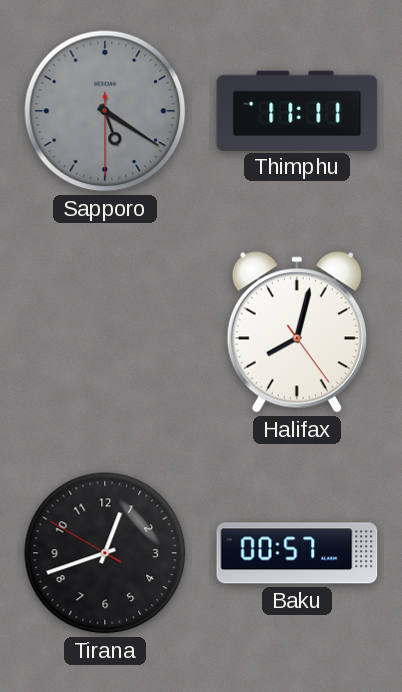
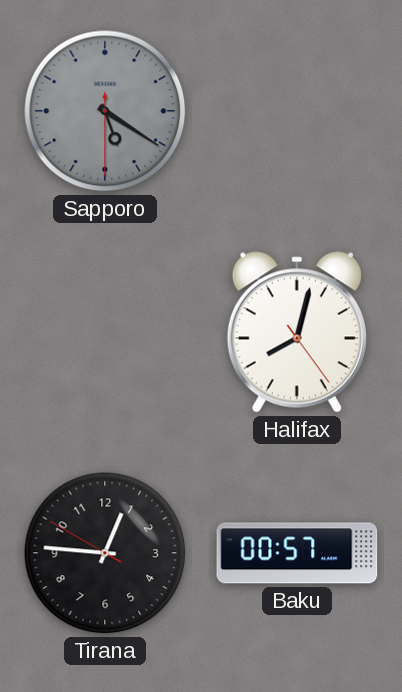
Thimphu: 11:11 -> none
Tirana: 12:41 -> 12:45
